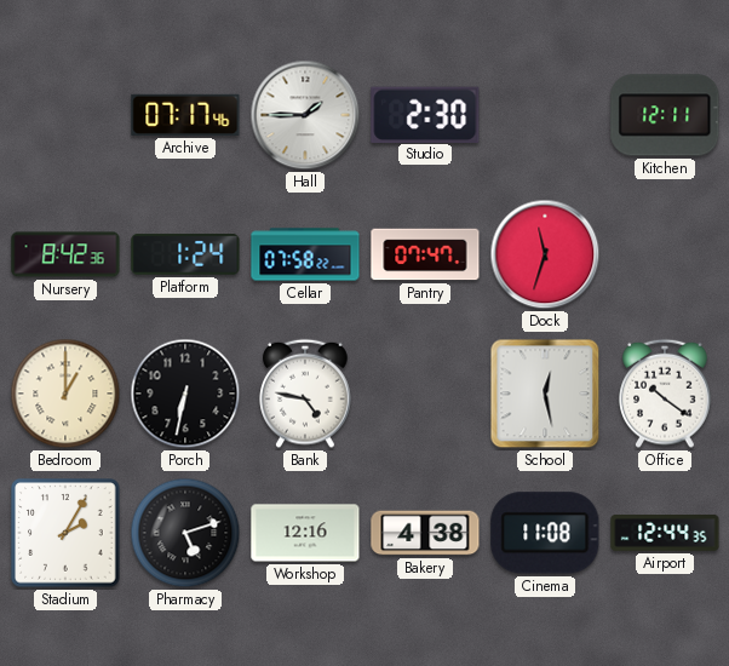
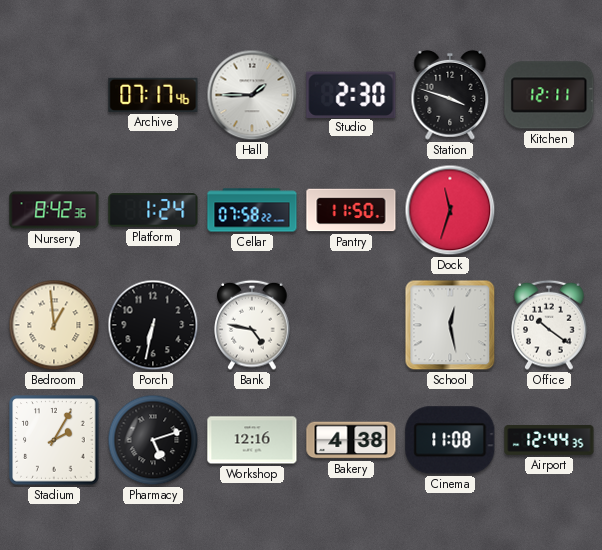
Station: none -> 3:48
Pantry: 07:47 -> 11:50
Bedroom: 1:00 -> 12:59
